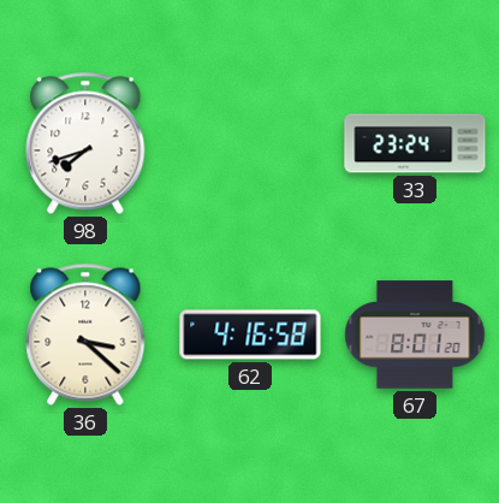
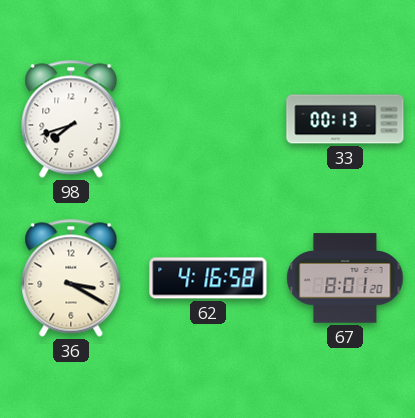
33: 23:24 -> 00:13
36: 3:22 -> 3:20
